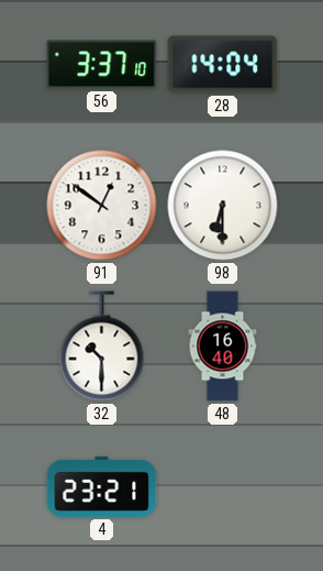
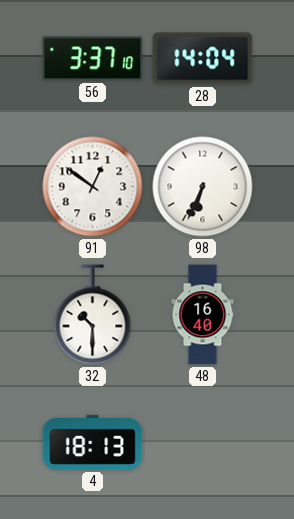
98: 6:30 -> 6:34
4: 23:21 -> 18:13
